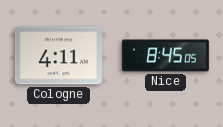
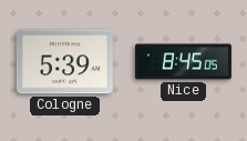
Cologne: 4:11 -> 5:39
